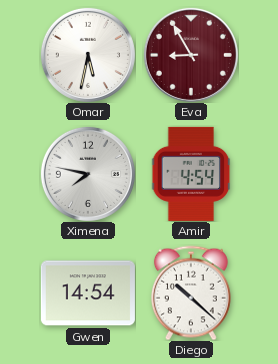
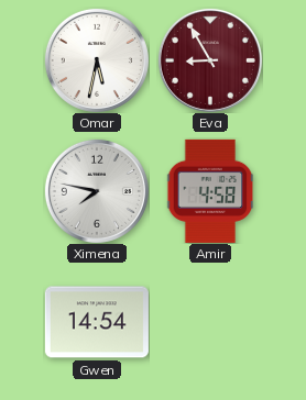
Amir: 4:54 -> 4:58
Diego: 10:22 -> none
